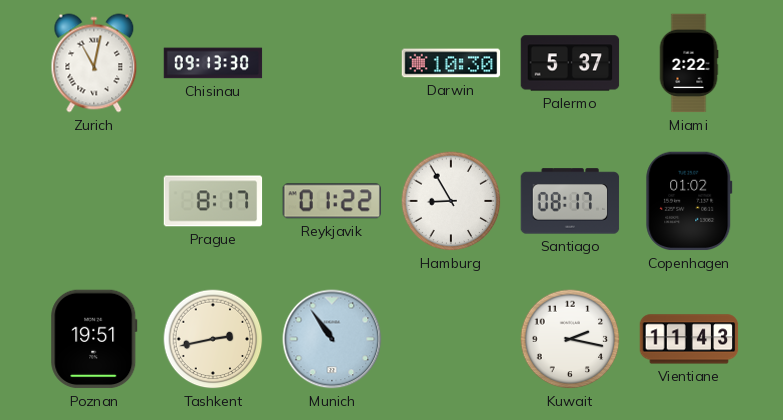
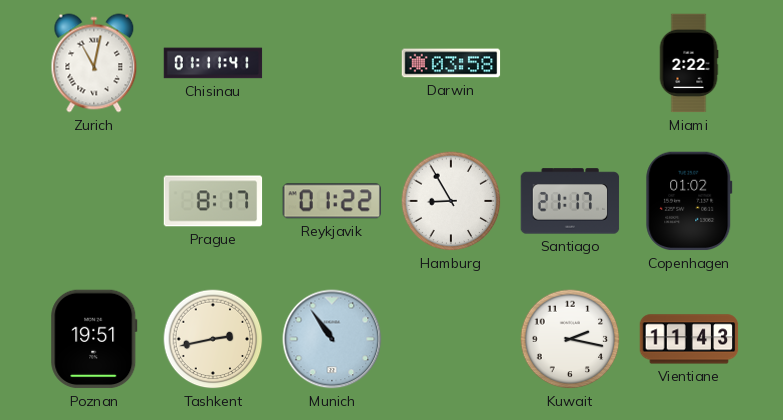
Chisinau: 09:13 -> 01:11
Darwin: 10:30 -> 03:58
Palermo: 5:37 -> none
Santiago: 08:17 -> 21:17
